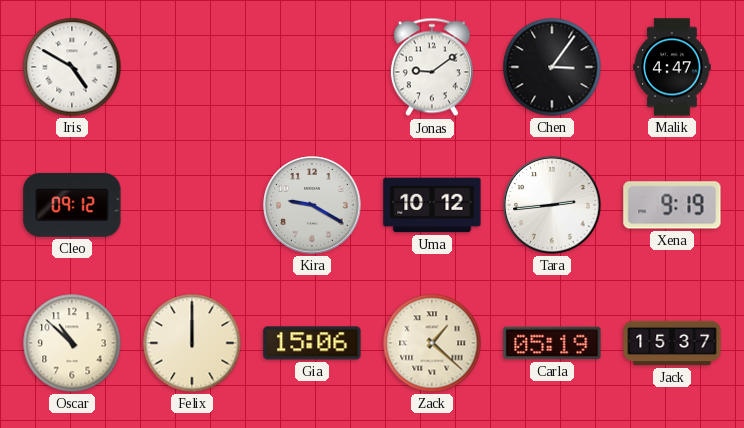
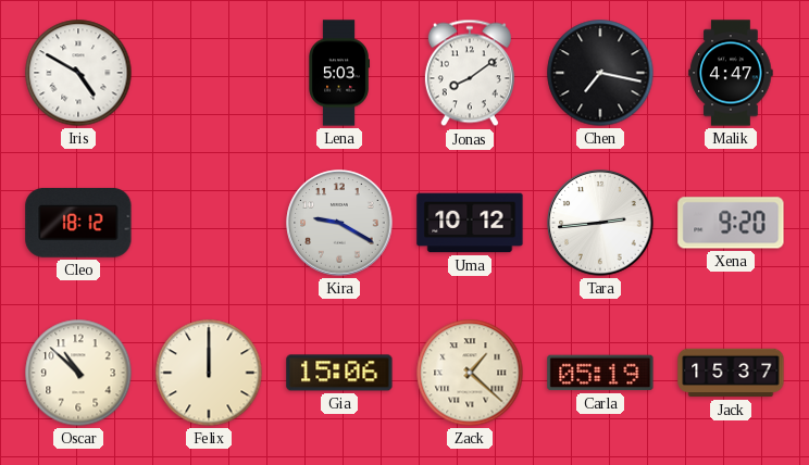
Lena: none -> 5:03
Jonas: 9:09 -> 8:09
Chen: 3:06 -> 7:17
Cleo: 09:12 -> 18:12
Xena: 9:19 -> 9:20
